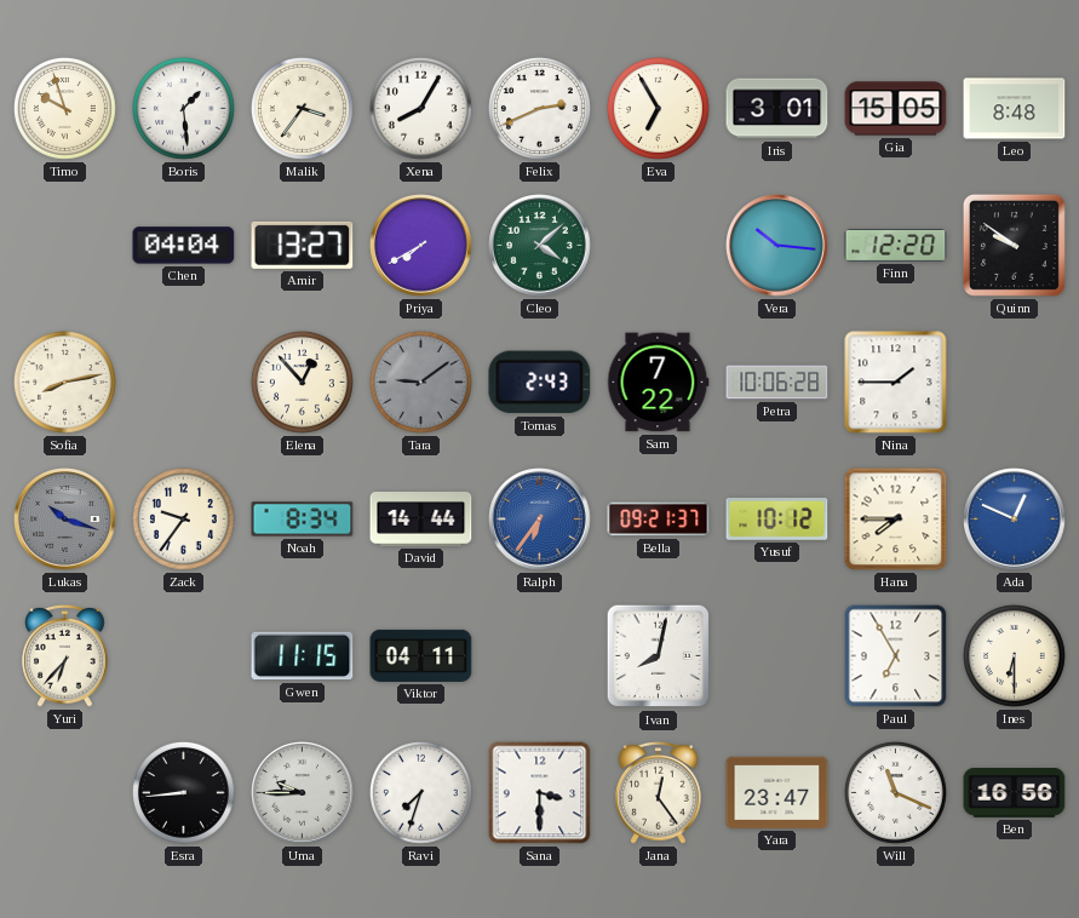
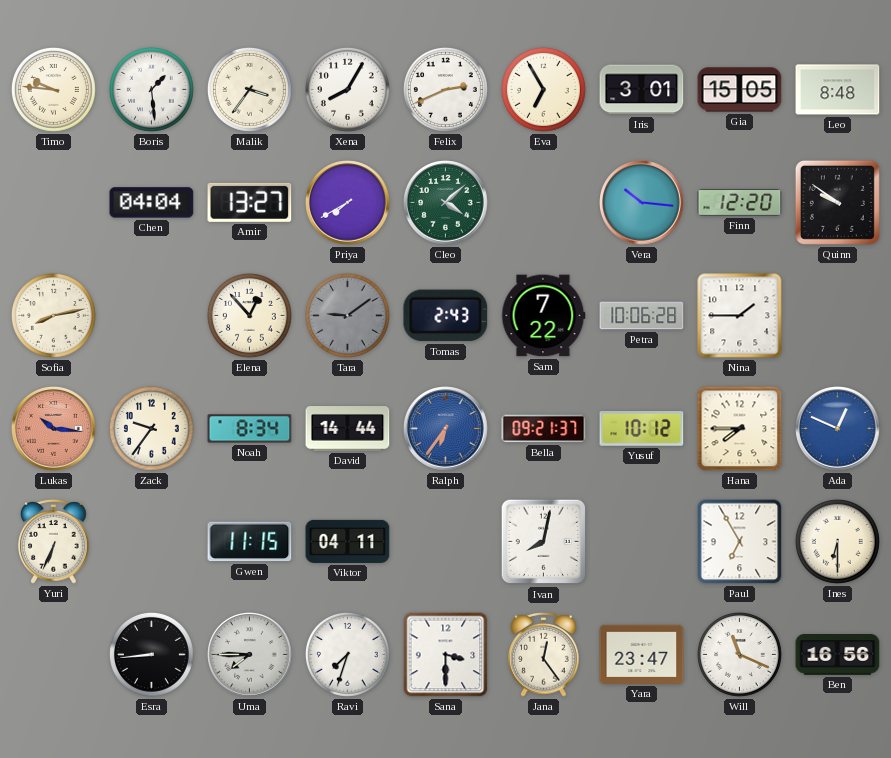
Timo: 9:57 -> 9:46
Lukas: 10:18 -> 10:16
Lukas dial: grey -> salmon
Yuri: 6:37 -> 6:34
Uma: 9:45 -> 7:45
